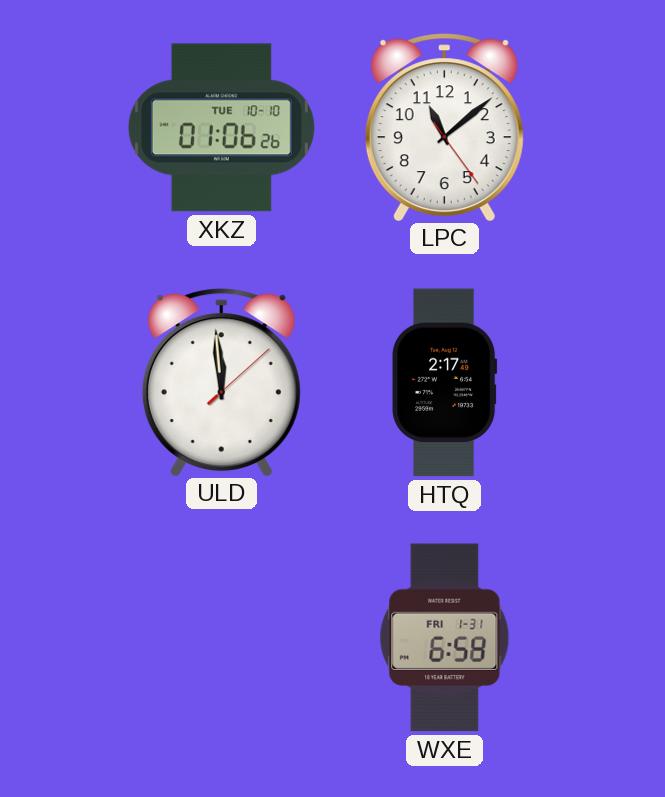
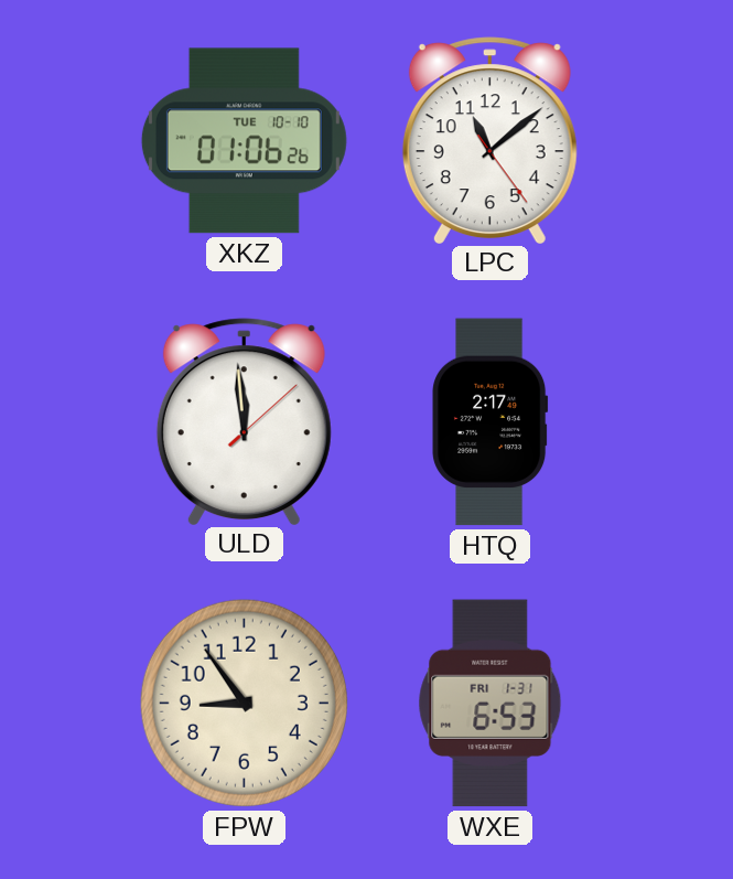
FPW: none -> 8:54
WXE: 6:58 -> 6:53
